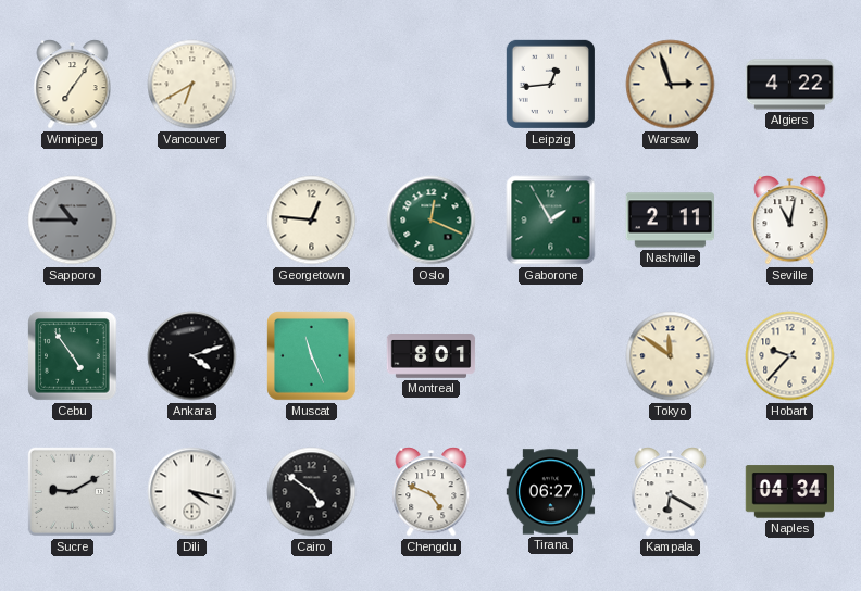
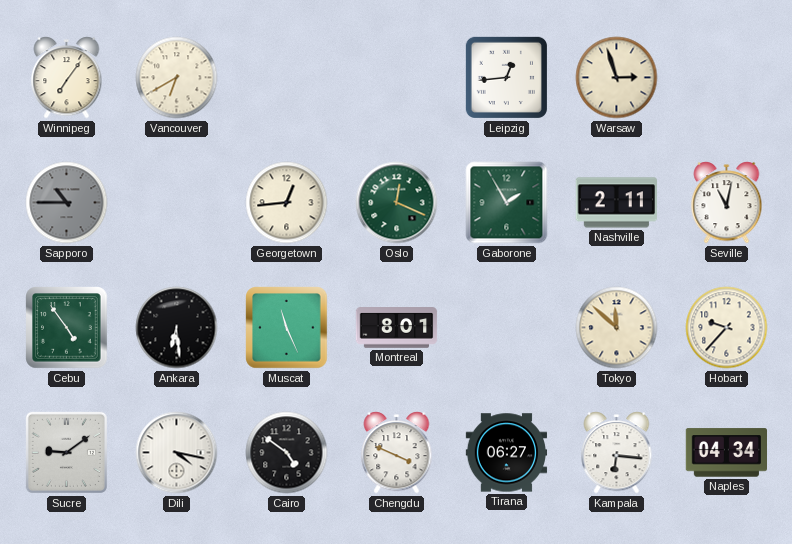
Algiers: 4:22 -> none
Georgetown: 12:46 -> 12:44
Ankara: 4:12 -> 6:29
Tokyo: 11:51 -> 11:52
Sucre: 9:10 -> 9:09
Chengdu: 4:49 -> 3:49
Kampala: 6:20 -> 6:16
